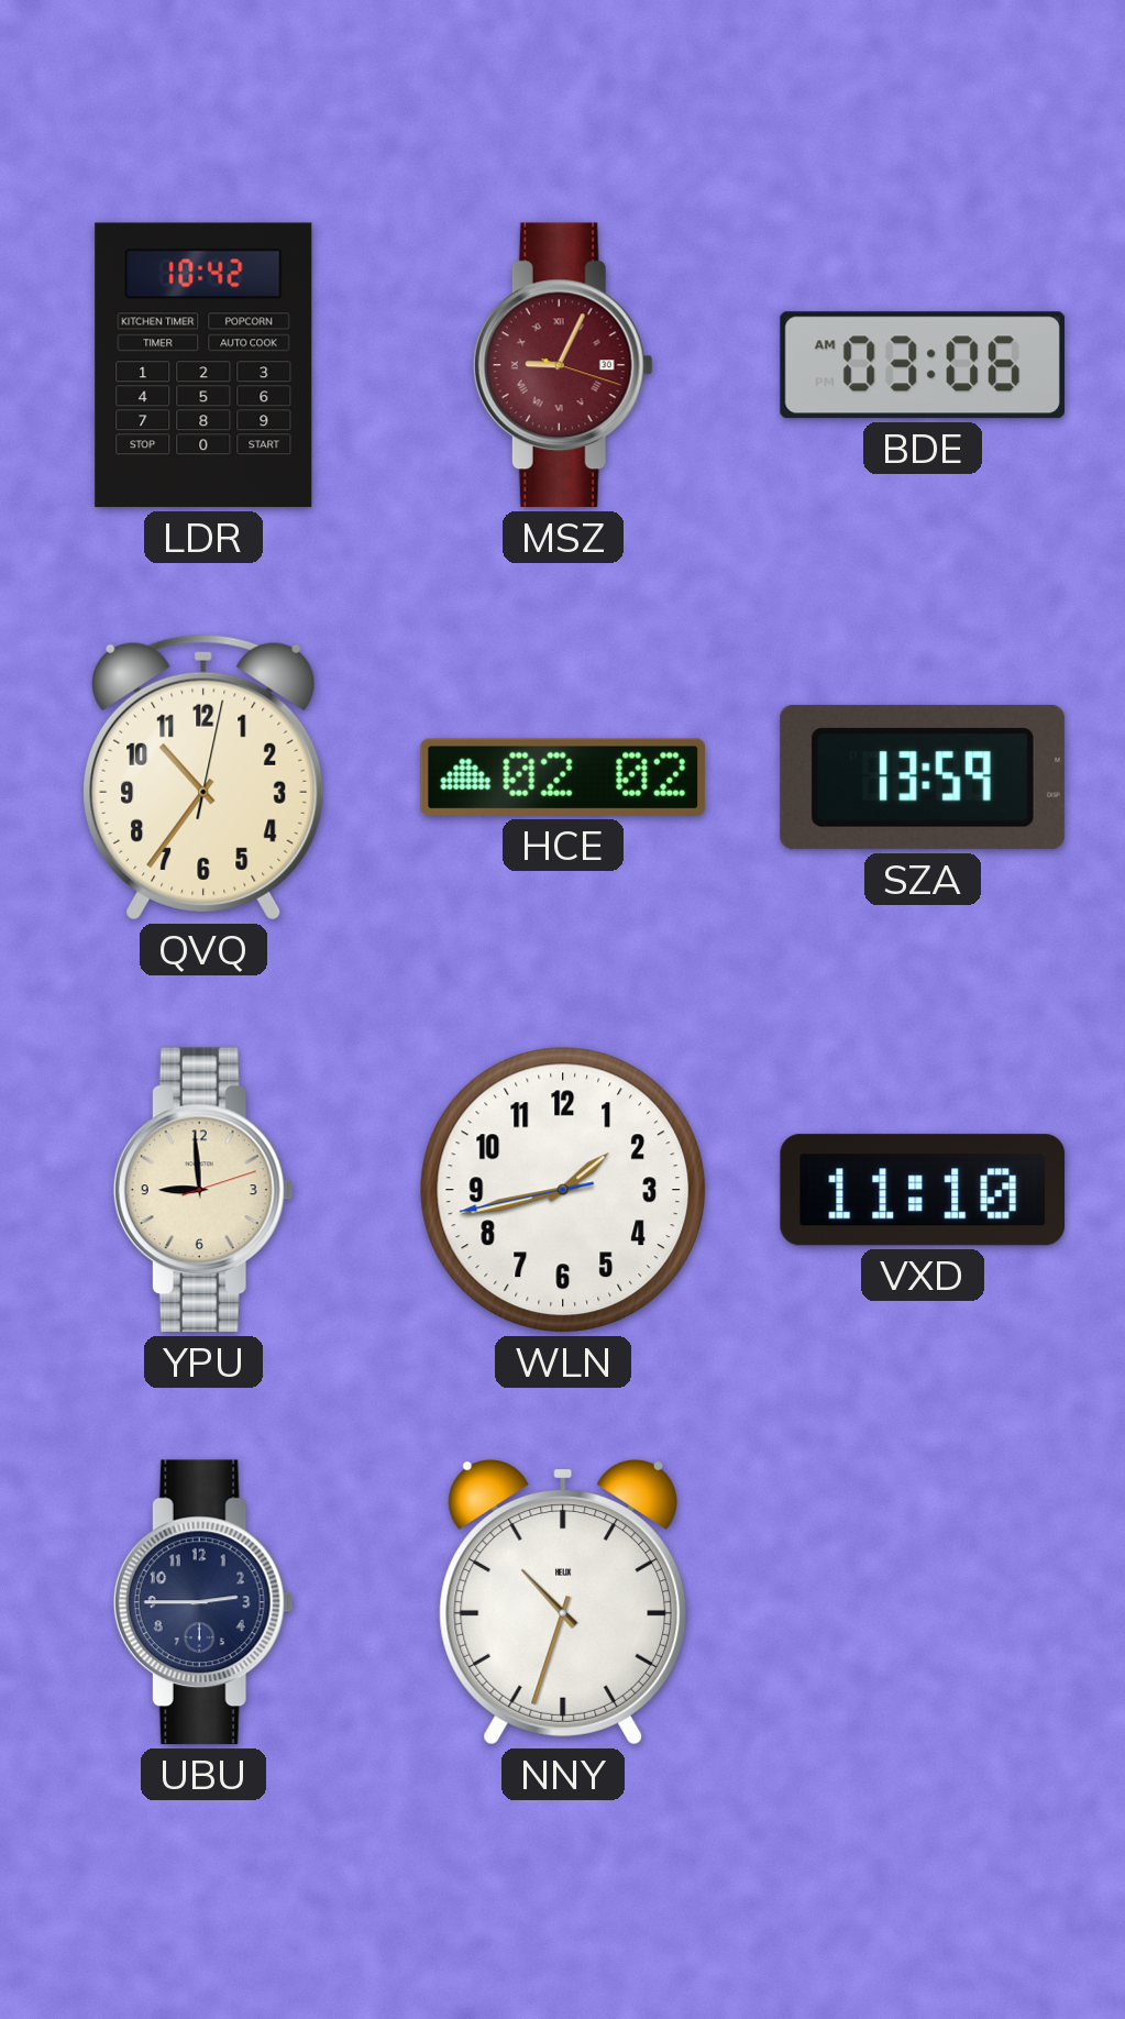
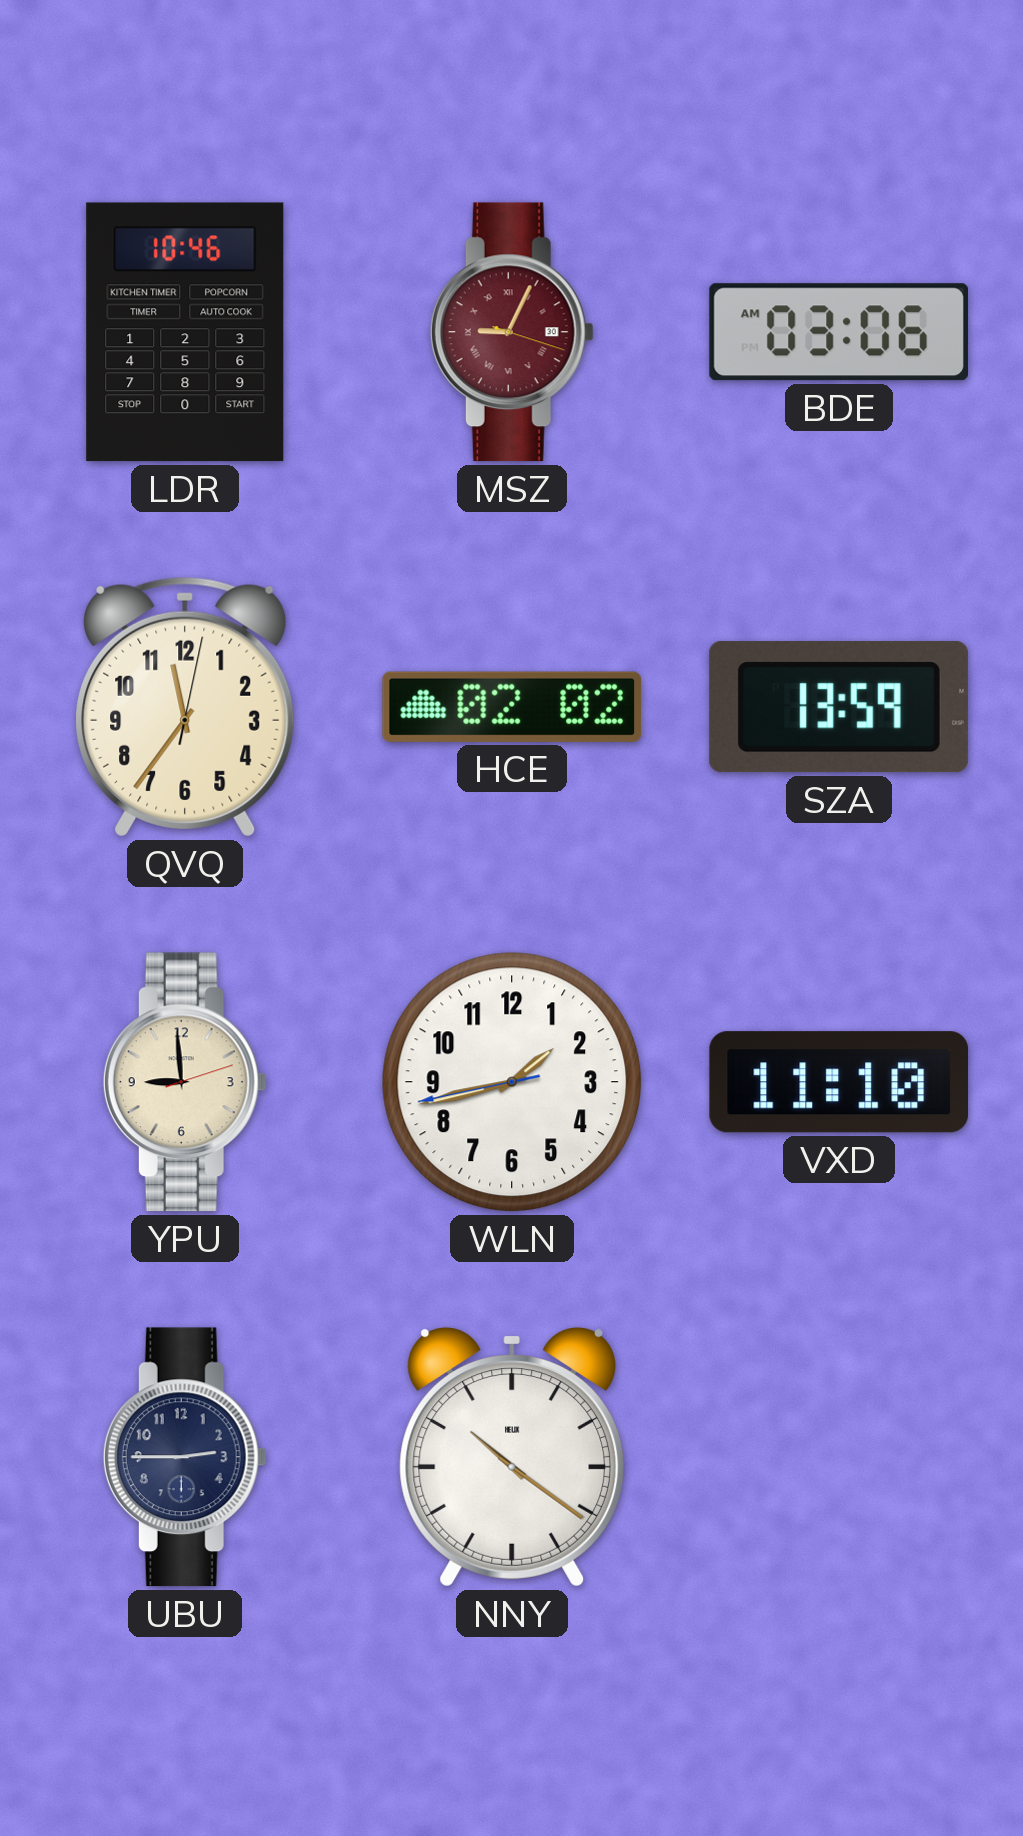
LDR: 10:42 -> 10:46
QVQ: 10:36 -> 11:36
NNY: 10:33 -> 10:21
